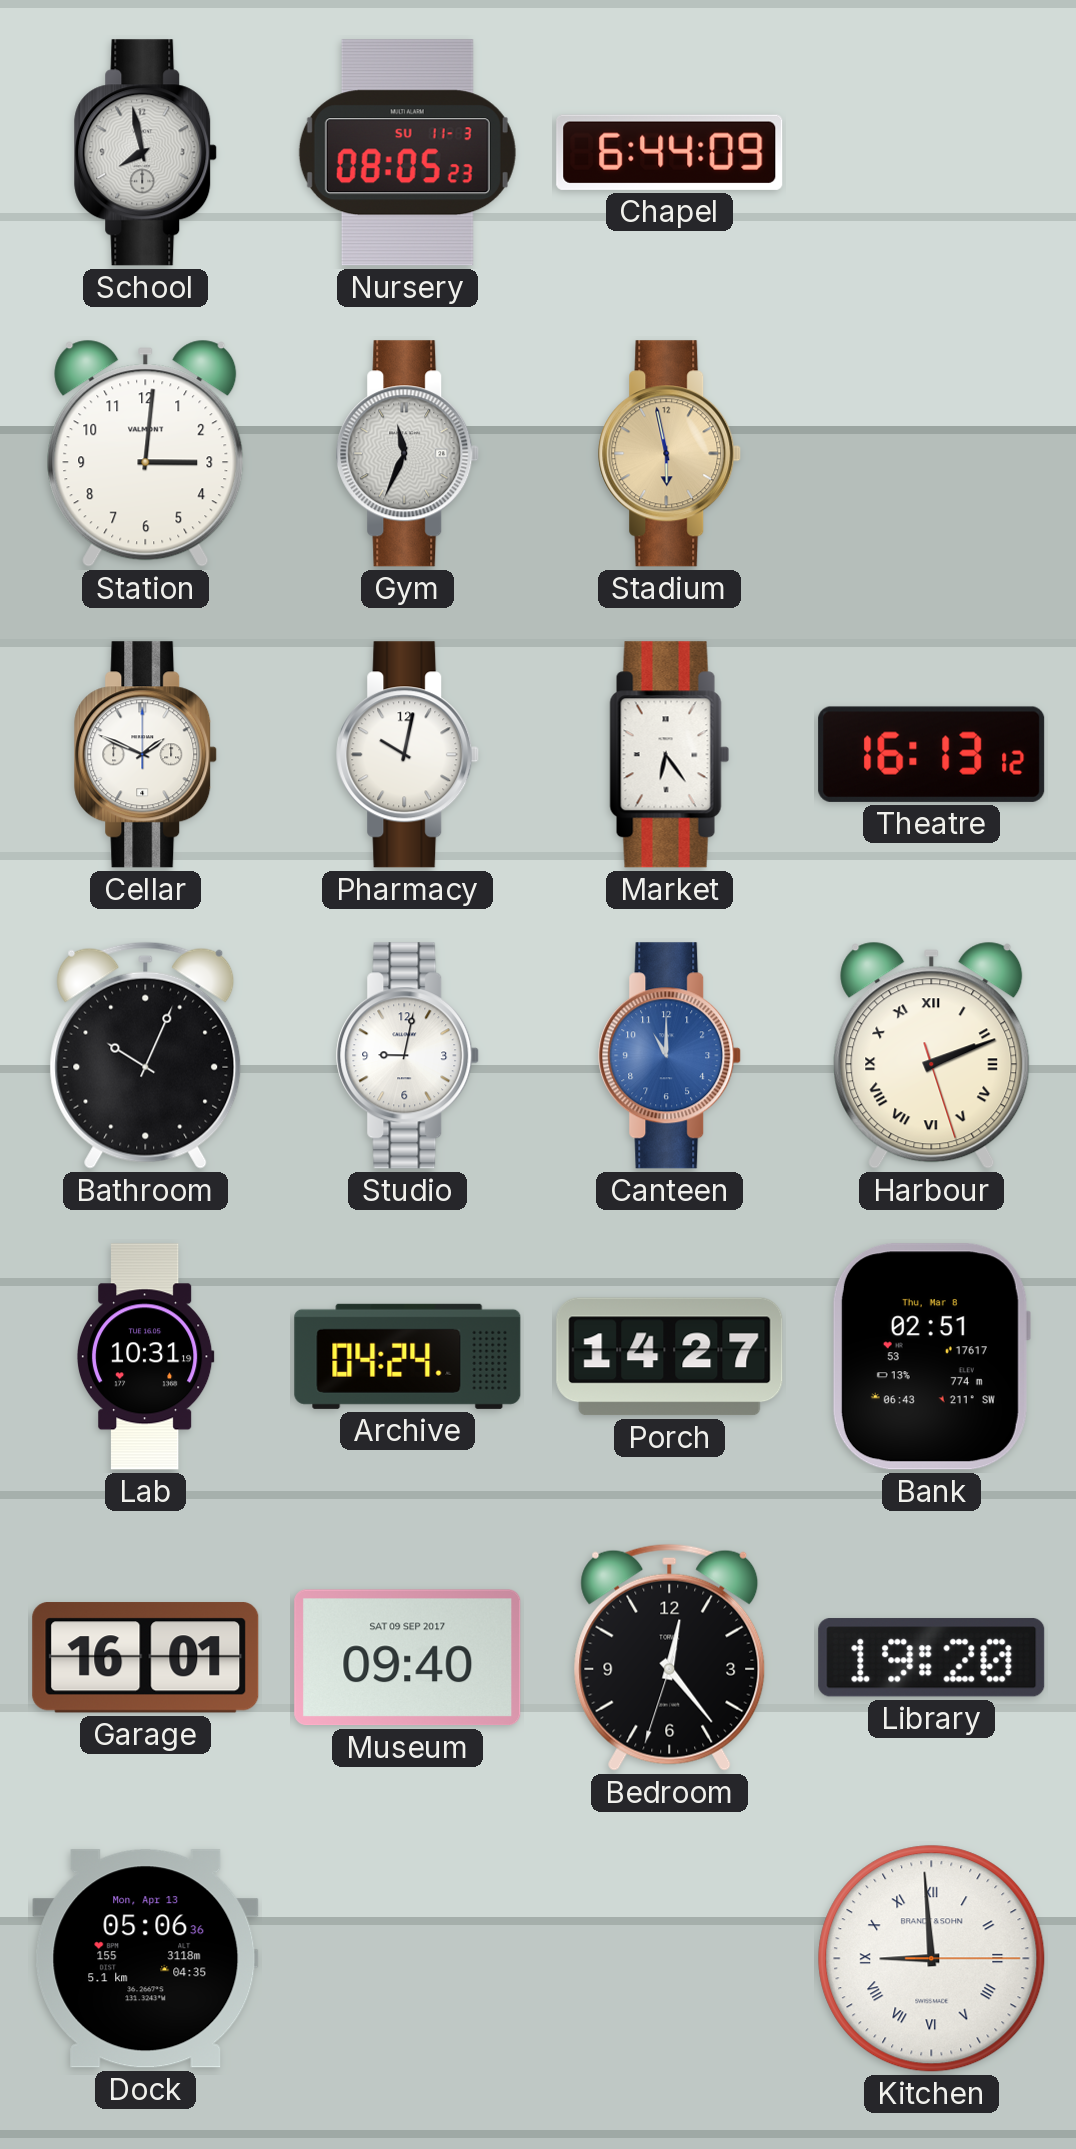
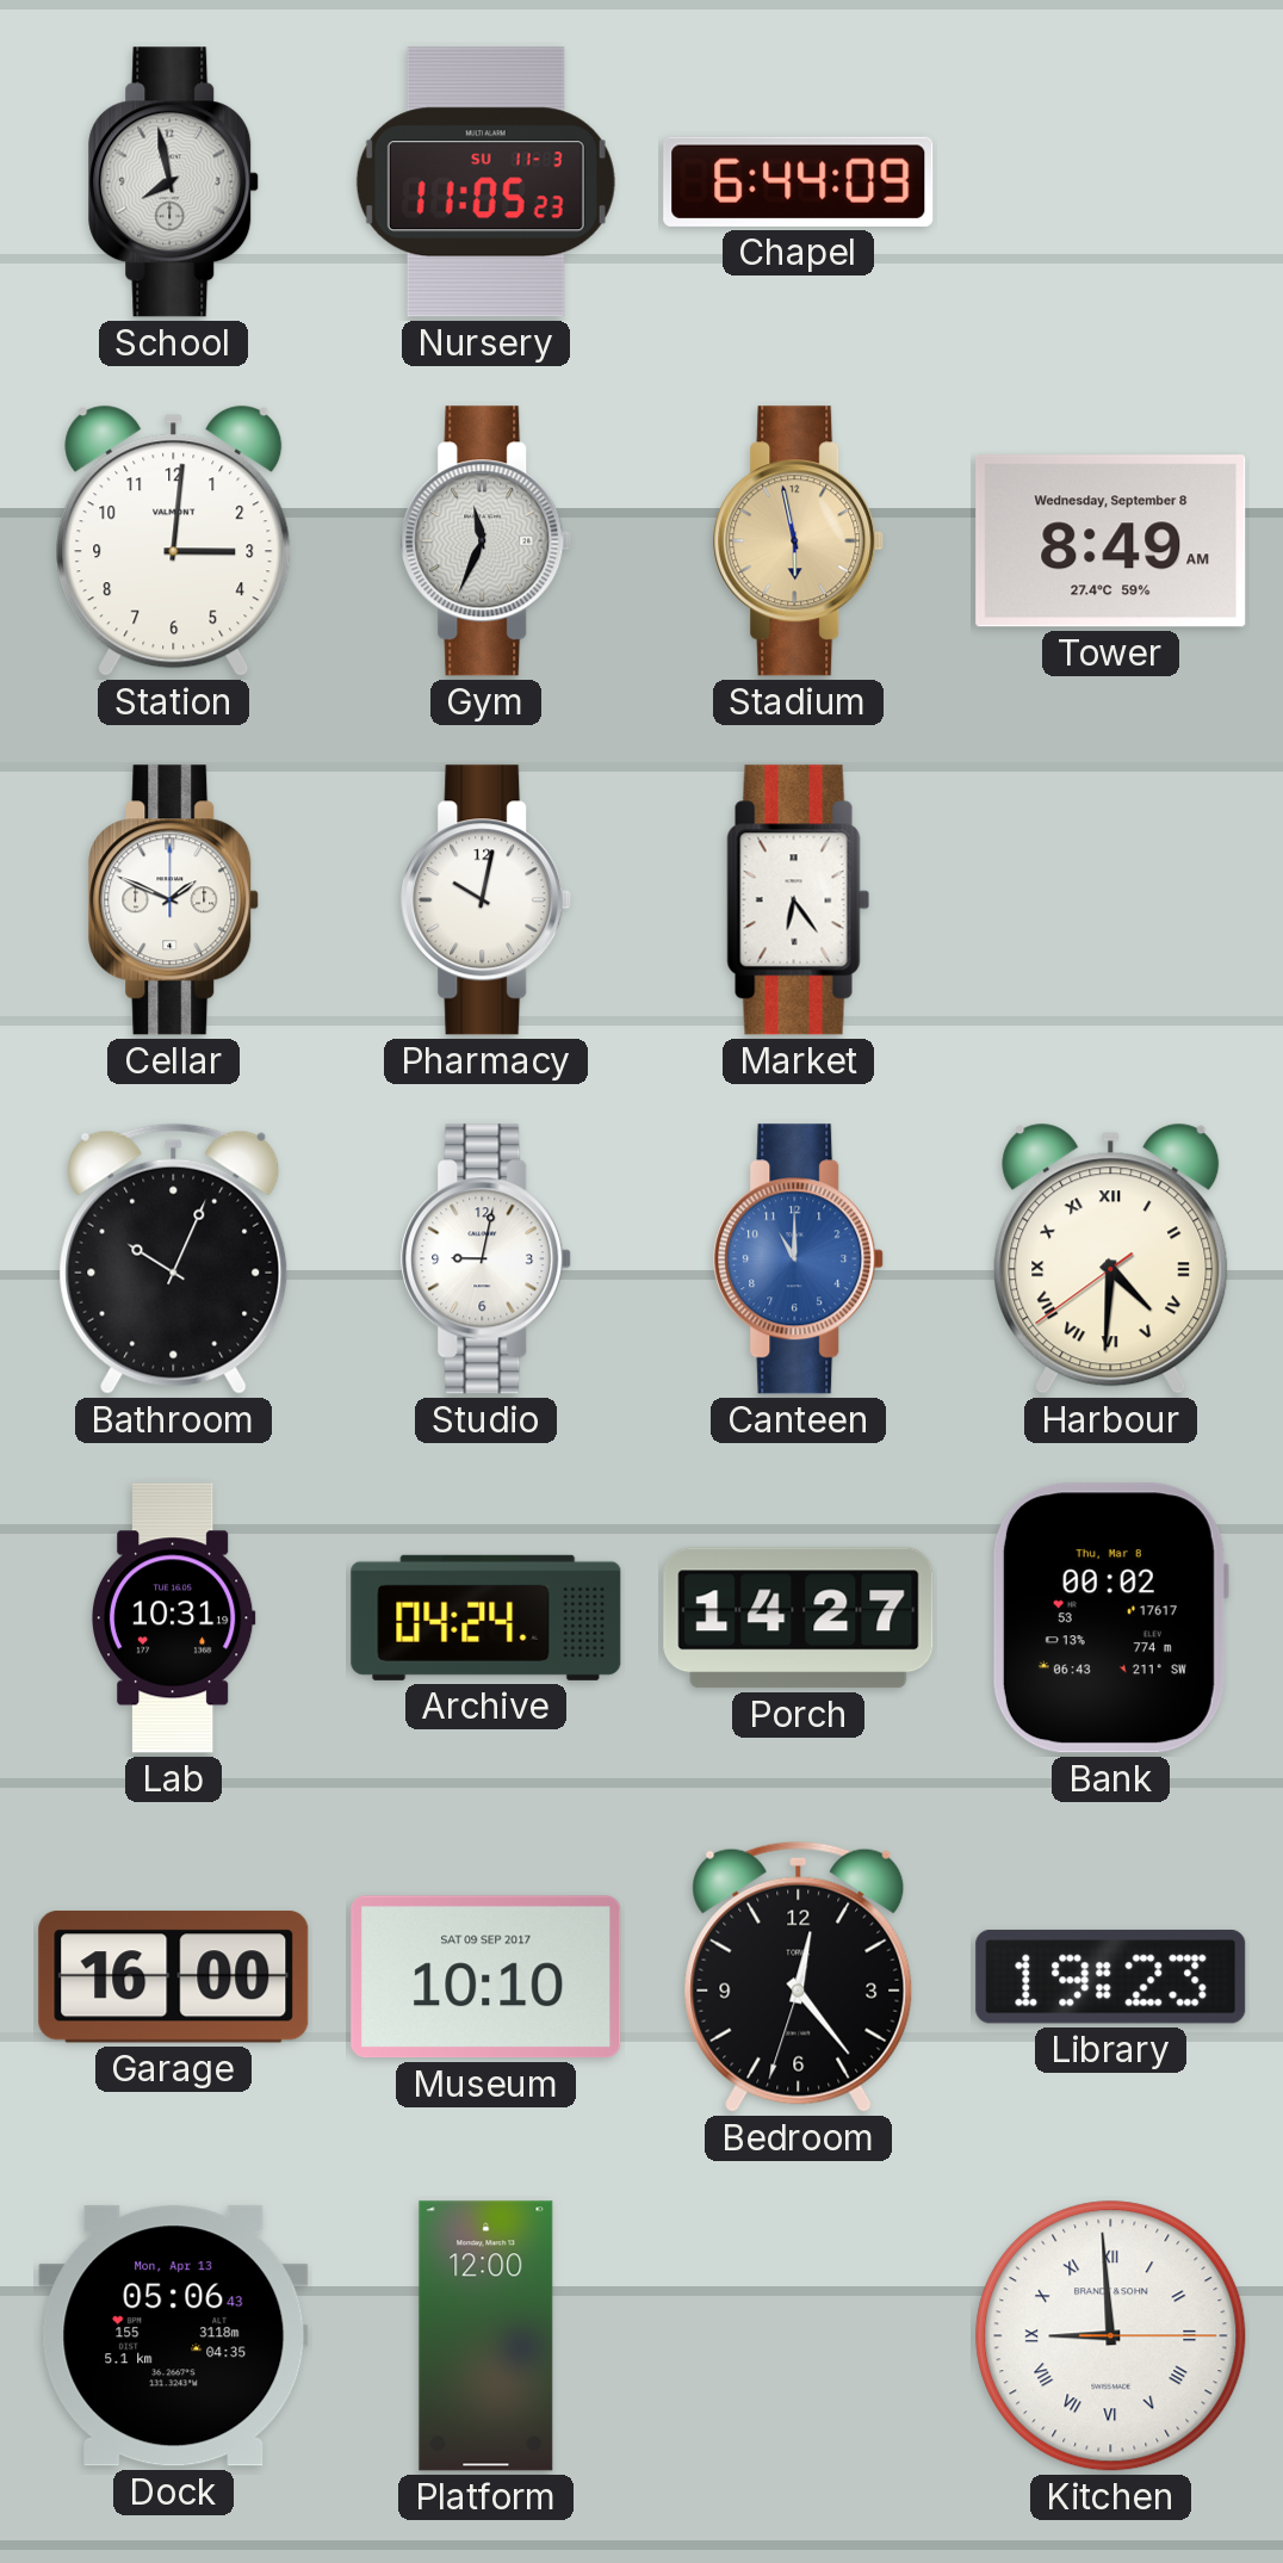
Nursery: 08:05 -> 11:05
Tower: none -> 8:49
Theatre: 16:13 -> none
Harbour: 2:11 -> 4:30
Bank: 02:51 -> 00:02
Garage: 16:01 -> 16:00
Museum: 09:40 -> 10:10
Library: 19:20 -> 19:23
Dock: 05:06:36 -> 05:06:43
Platform: none -> 12:00
